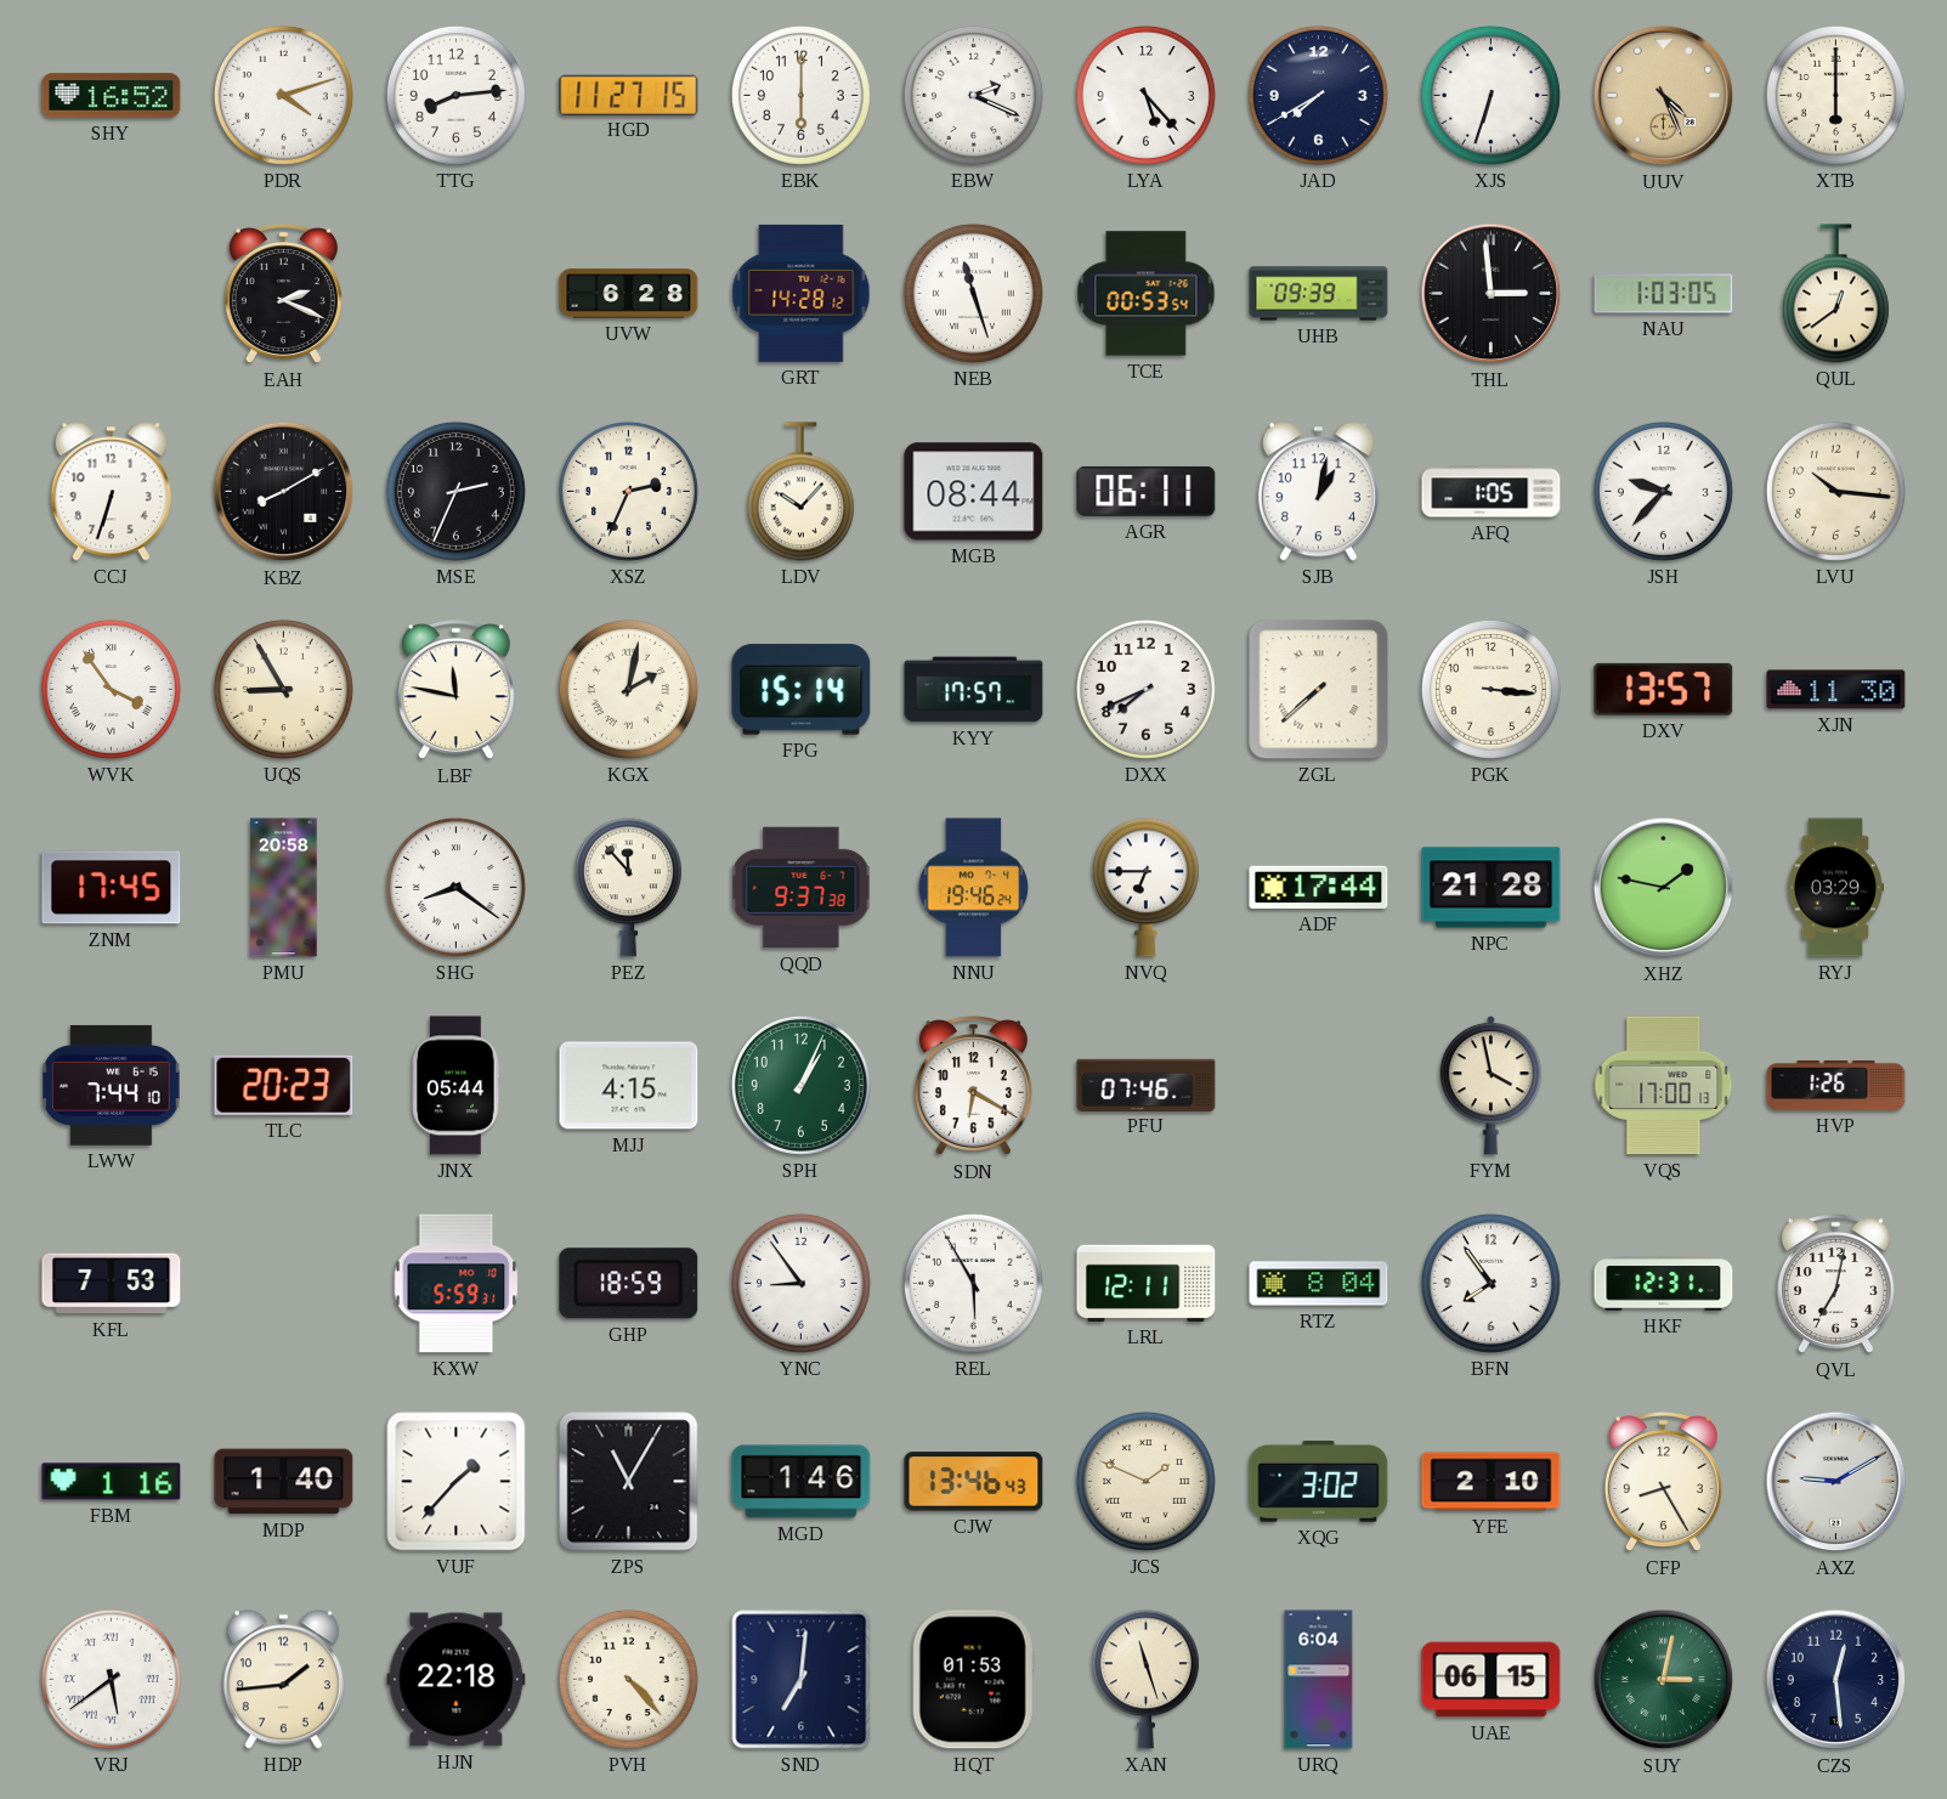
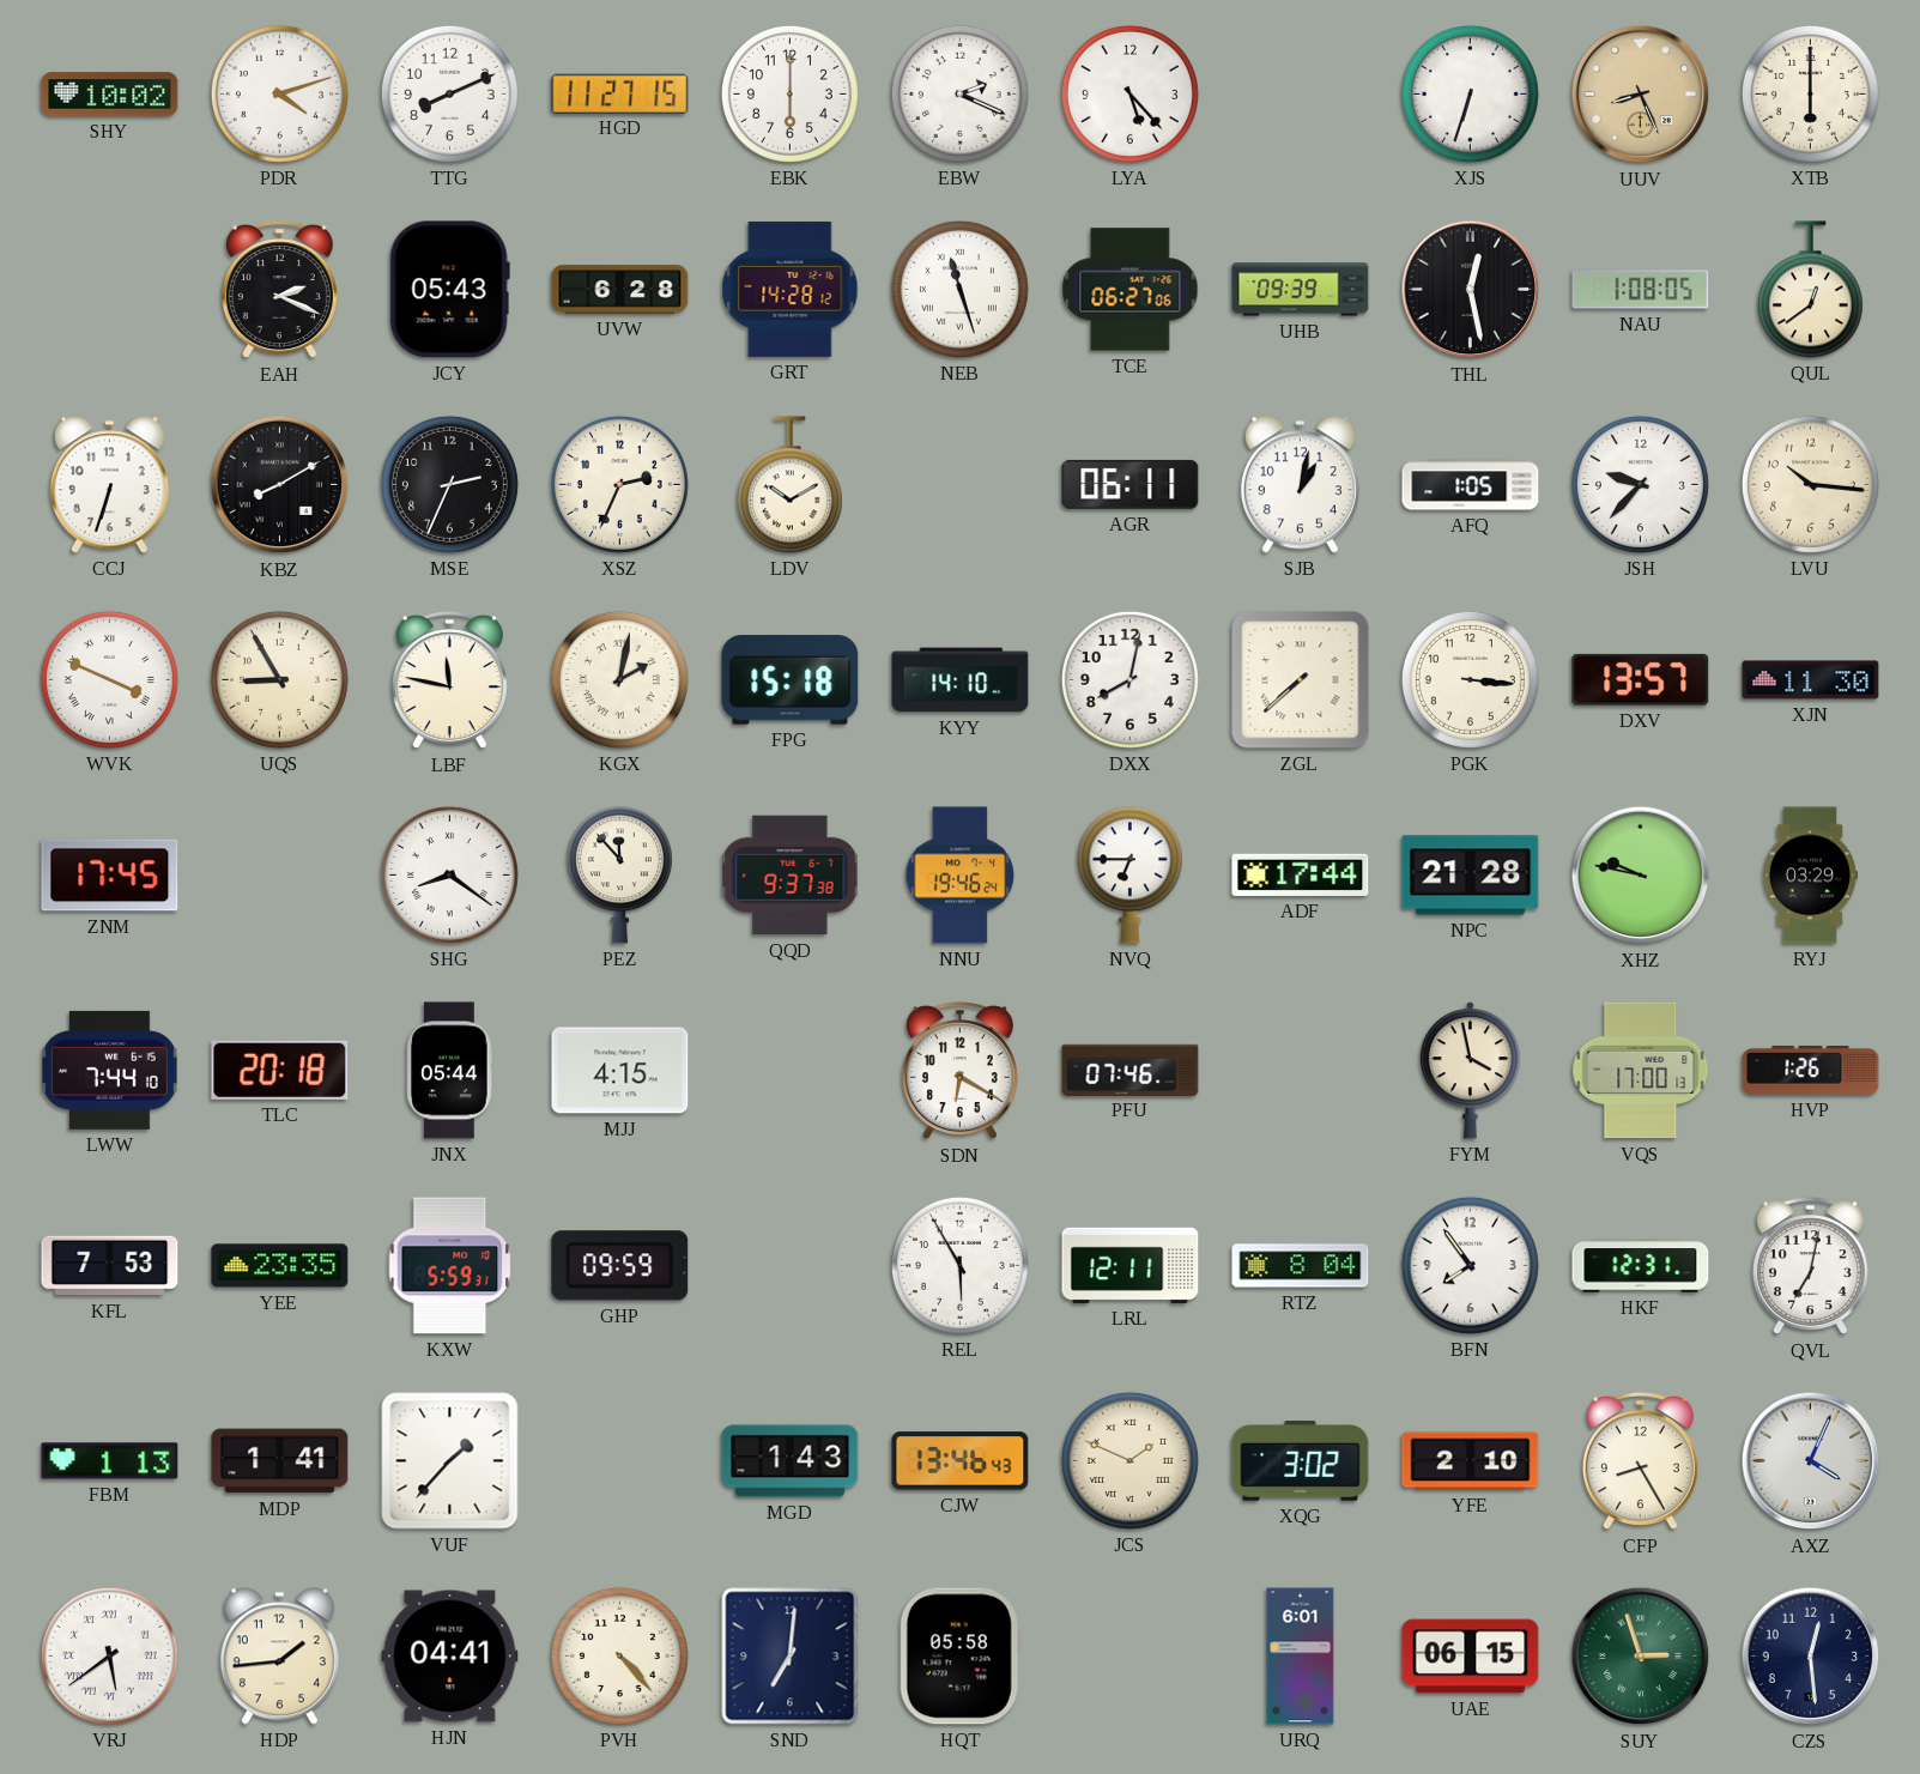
SHY: 16:52 -> 10:02
TTG: 8:14 -> 8:11
JAD: 7:40 -> none
UUV: 4:26 -> 8:26
JCY: none -> 05:43
TCE: 00:53 -> 06:27
THL: 2:59 -> 12:28
NAU: 1:03 -> 1:08
LDV: 10:07 -> 10:10
MGB: 08:44 -> none
WVK: 3:54 -> 3:49
FPG: 15:14 -> 15:18
KYY: 17:57 -> 14:10
DXX: 7:41 -> 8:02
PMU: 20:58 -> none
XHZ: 1:47 -> 9:47
TLC: 20:23 -> 20:18
SPH: 1:04 -> none
YEE: none -> 23:35
GHP: 18:59 -> 09:59
YNC: 8:54 -> none
FBM: 1:16 -> 1:13
MDP: 1:40 -> 1:41
ZPS: 11:05 -> none
MGD: 1:46 -> 1:43
AXZ: 9:10 -> 4:04
HJN: 22:18 -> 04:41
HQT: 01:53 -> 05:58
XAN: 11:27 -> none
URQ: 6:04 -> 6:01
SUY: 3:02 -> 2:57
